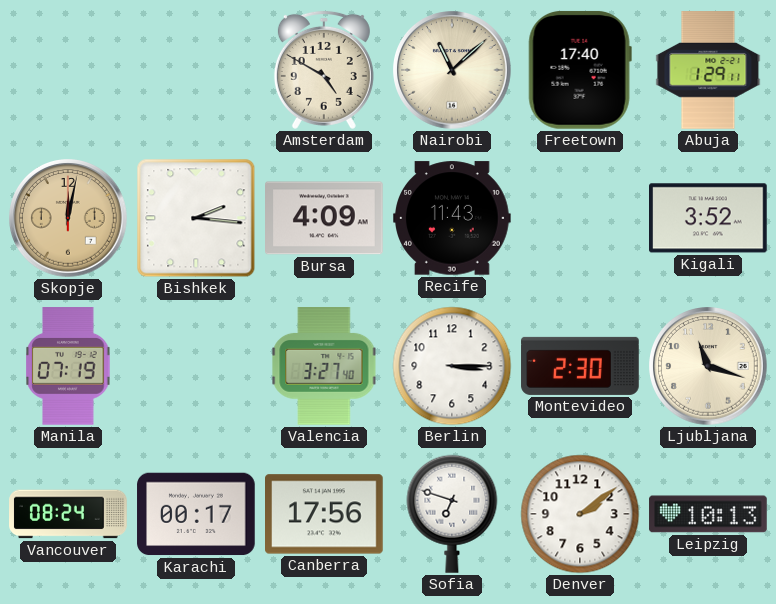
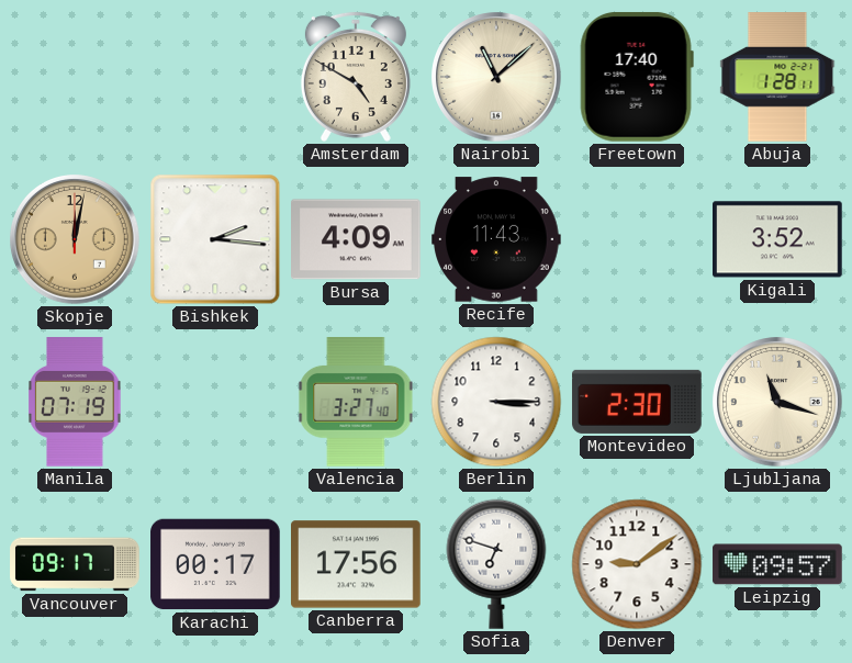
Abuja: 1:29 -> 1:28
Vancouver: 08:24 -> 09:17
Denver: 2:09 -> 9:09
Leipzig: 10:13 -> 09:57
